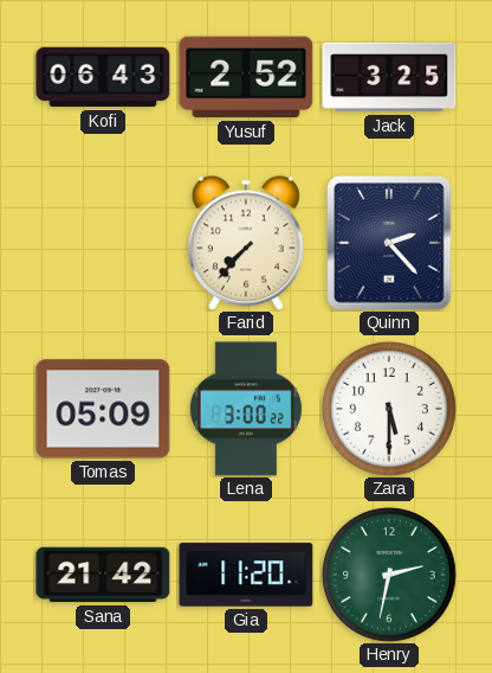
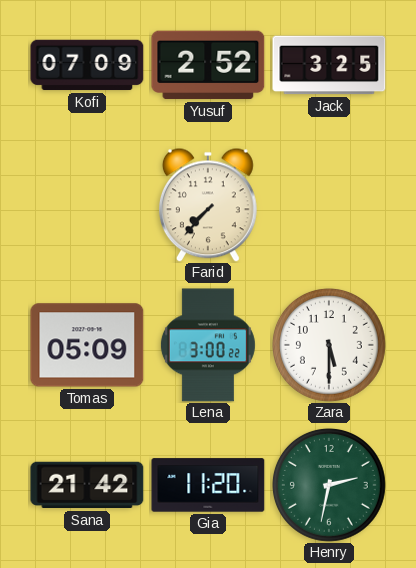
Kofi: 06:43 -> 07:09
Quinn: 2:23 -> none
